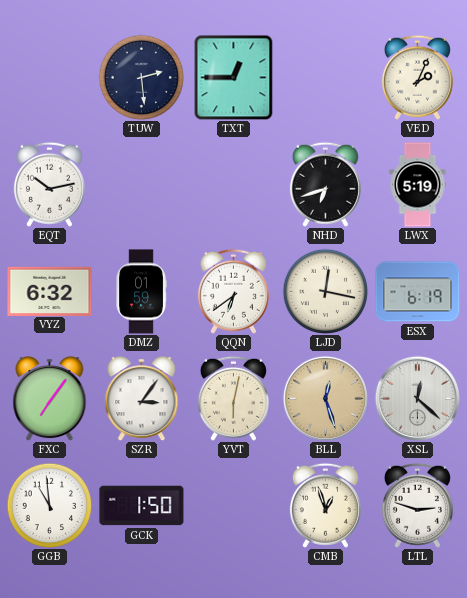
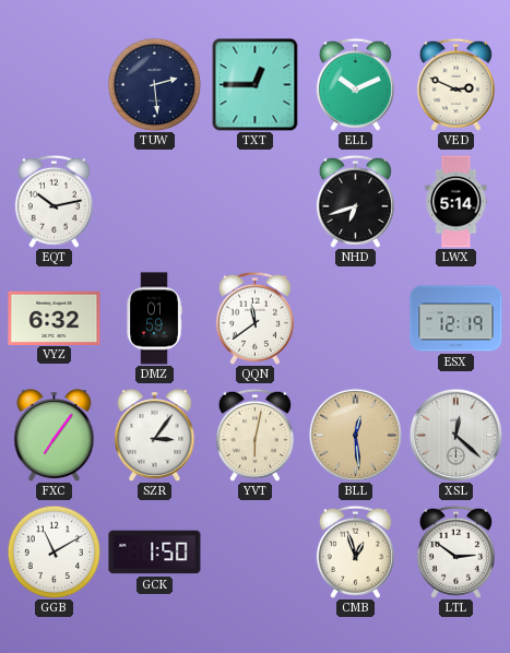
ELL: none -> 10:11
VED: 2:04 -> 2:49
LWX: 5:19 -> 5:14
QQN: 6:39 -> 11:39
LJD: 12:17 -> none
ESX: 6:19 -> 12:19
BLL: 12:27 -> 12:29
GGB: 10:59 -> 11:10
LTL: 2:48 -> 2:51
